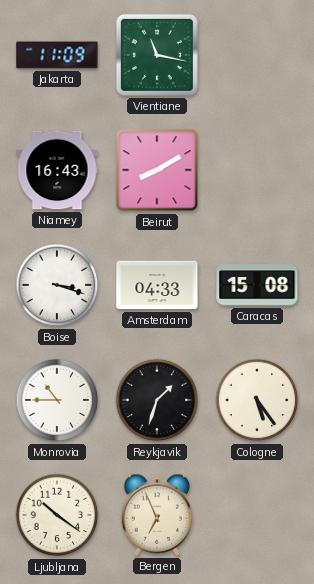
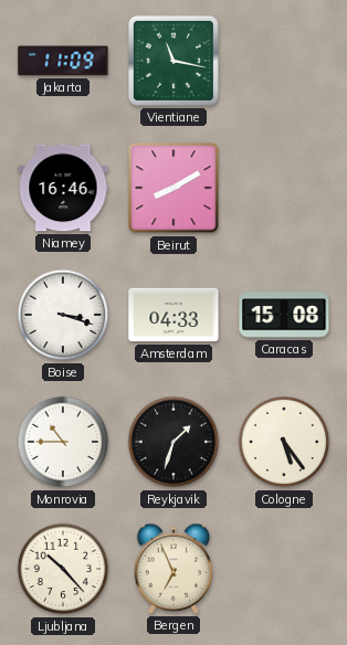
Niamey: 16:43 -> 16:46
Ljubljana: 10:21 -> 10:23
